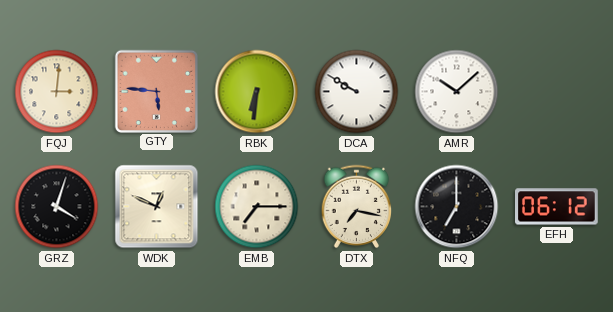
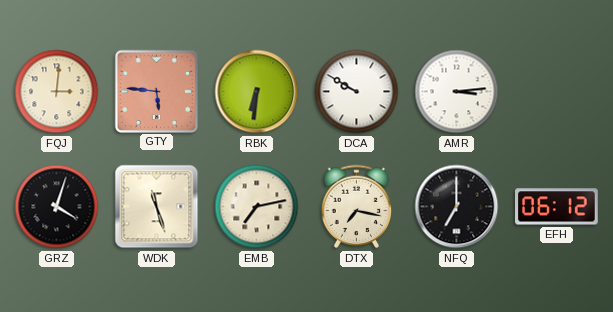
AMR: 10:08 -> 3:14
WDK: 12:49 -> 11:27
EMB: 7:15 -> 7:13
